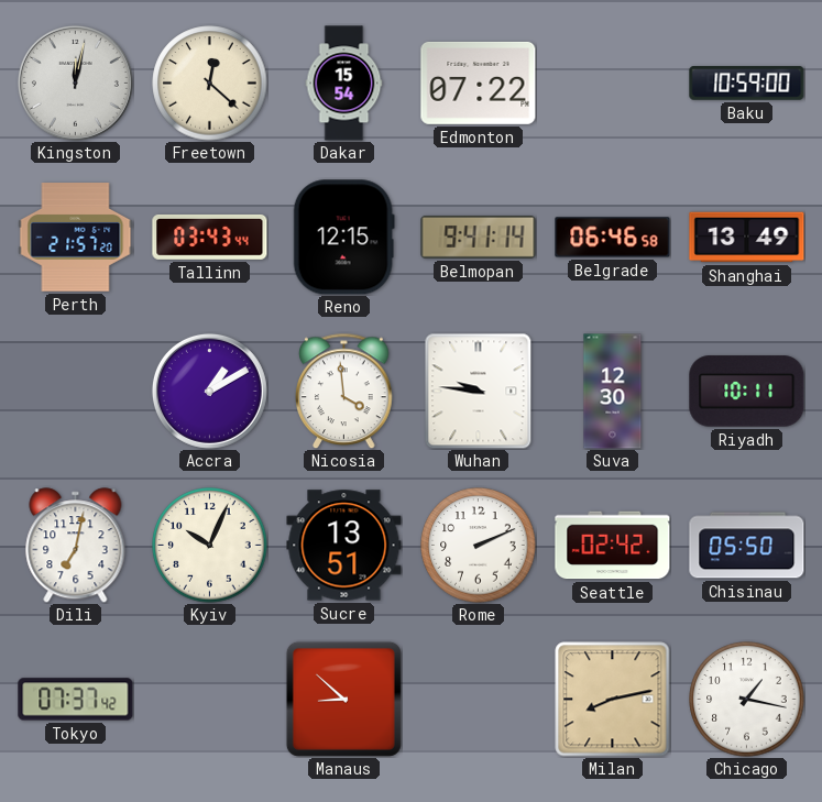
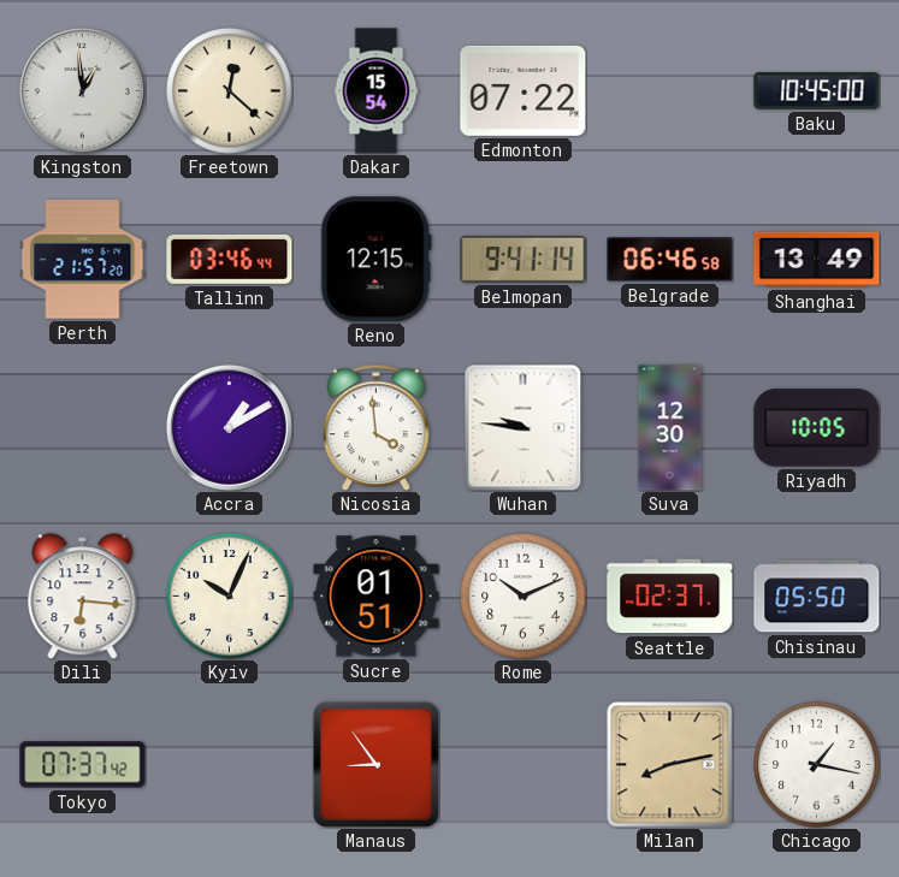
Kingston: 12:02 -> 12:59
Baku: 10:59 -> 10:45
Tallinn: 03:43 -> 03:46
Riyadh: 10:11 -> 10:05
Dili: 7:02 -> 6:16
Sucre: 13:51 -> 01:51
Rome: 2:11 -> 10:11
Seattle: 02:42 -> 02:37
Manaus: 8:52 -> 8:54
